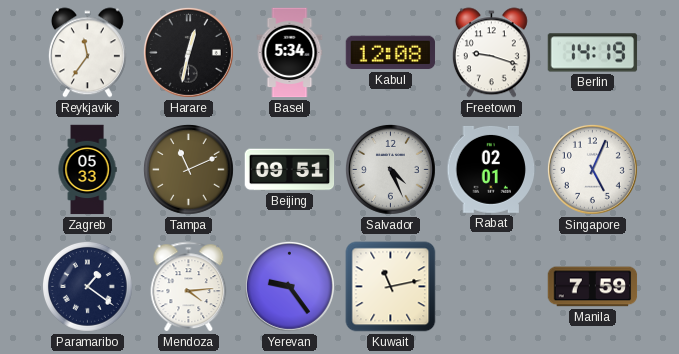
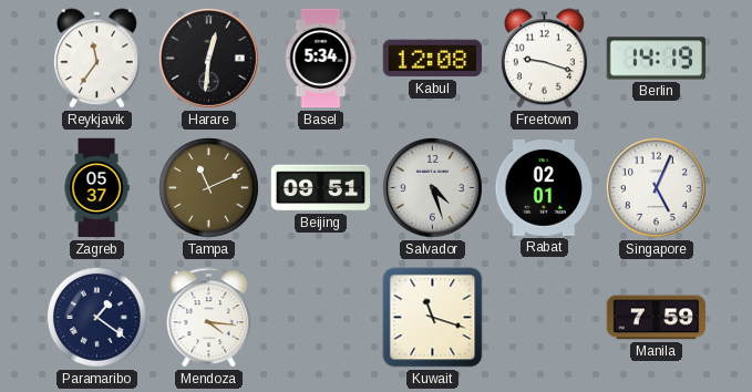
Harare: 12:32 -> 12:31
Zagreb: 05:33 -> 05:37
Salvador: 4:26 -> 4:27
Mendoza: 4:14 -> 4:16
Yerevan: 9:24 -> none
Kuwait: 11:13 -> 11:18
